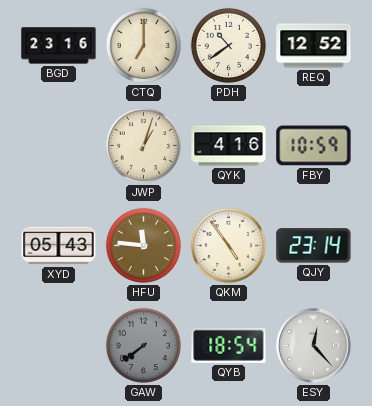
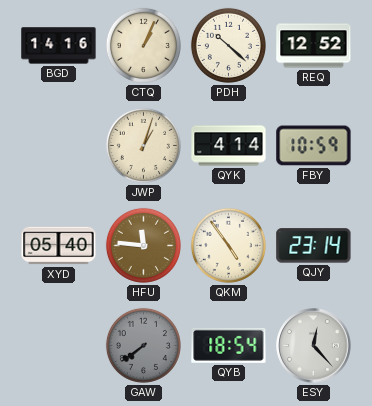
BGD: 23:16 -> 14:16
CTQ: 7:00 -> 1:04
PDH: 10:39 -> 10:22
QYK: 4:16 -> 4:14
XYD: 05:43 -> 05:40
